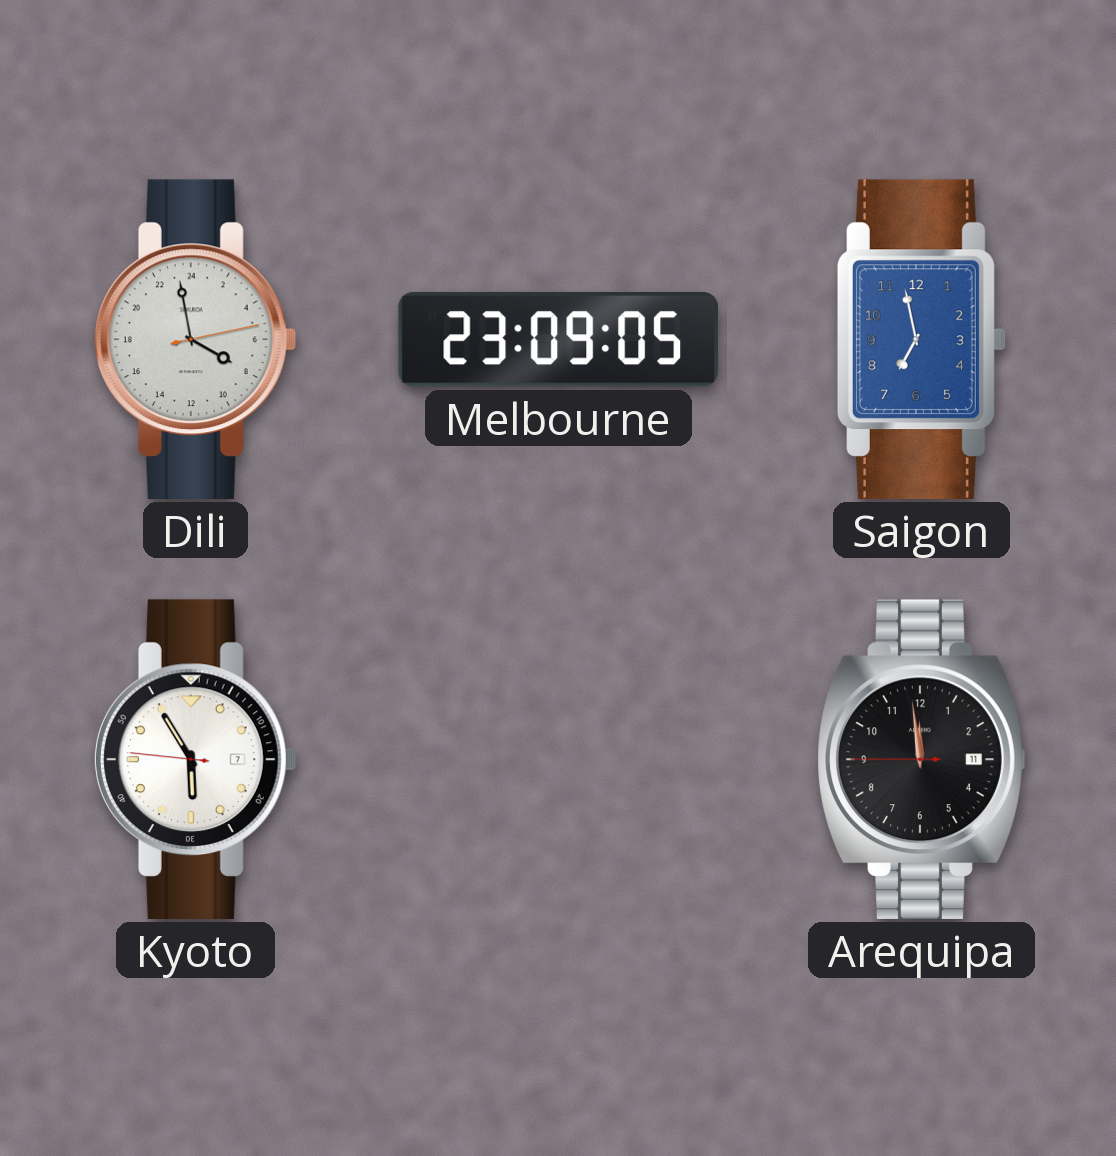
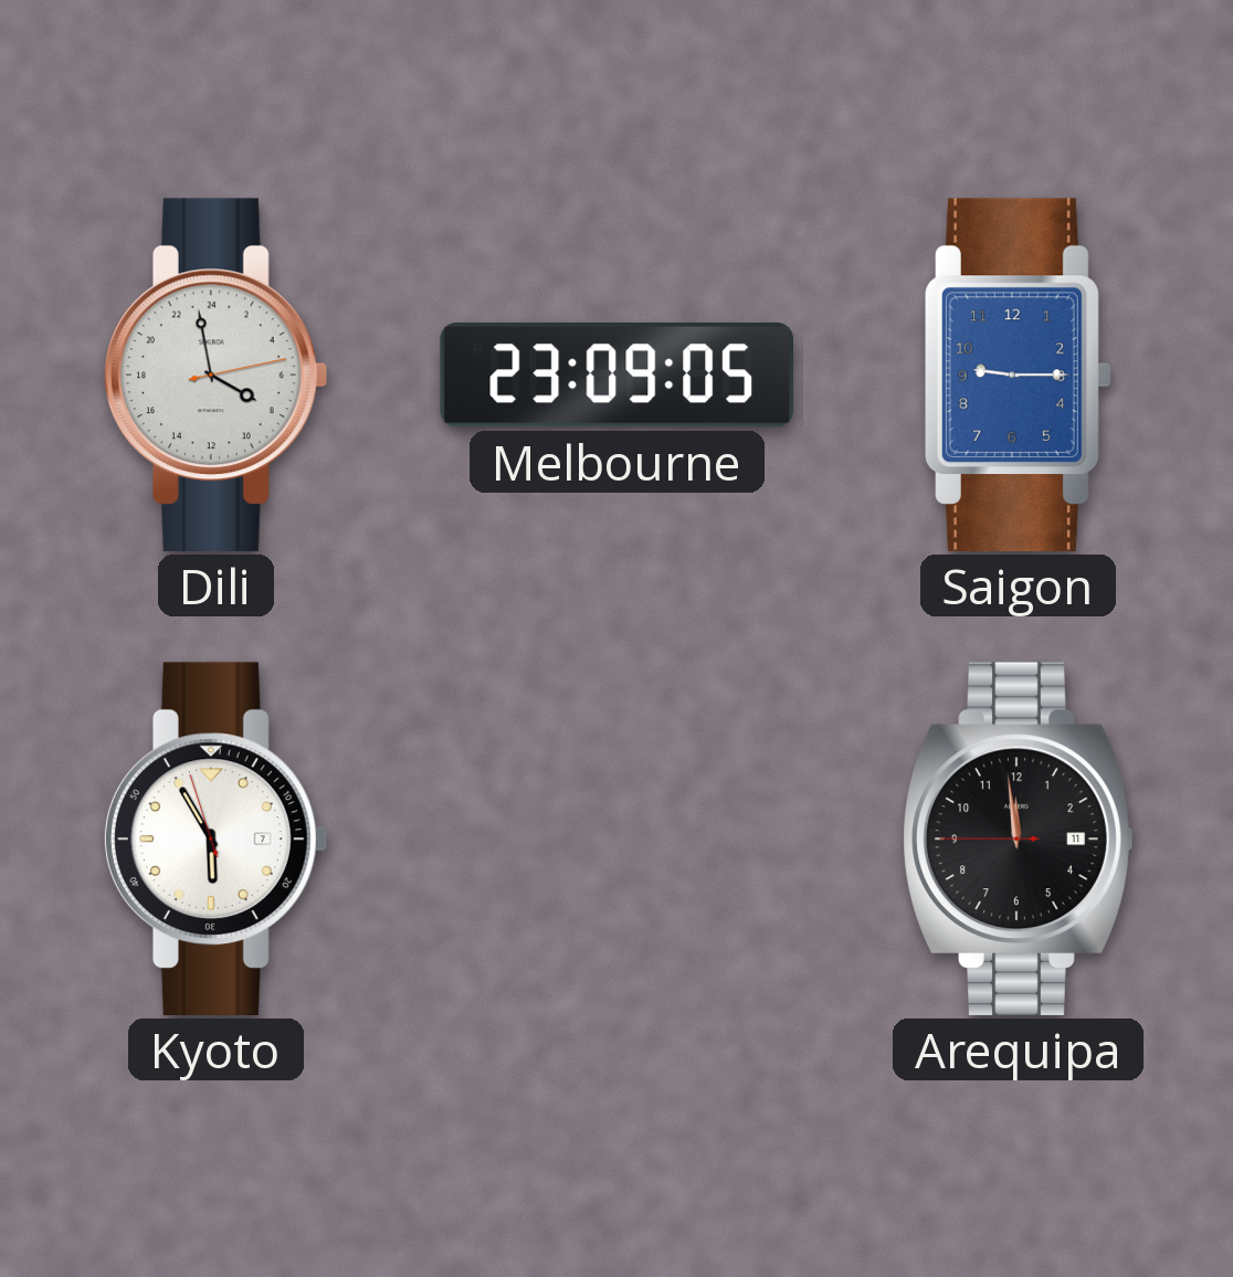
Saigon: 6:58 -> 9:15
Kyoto: 5:54:46 -> 5:54:57
